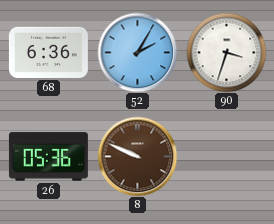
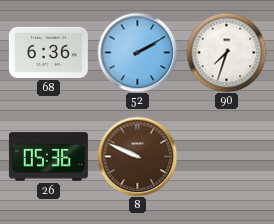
52: 2:05 -> 2:10
90: 3:33 -> 7:33
